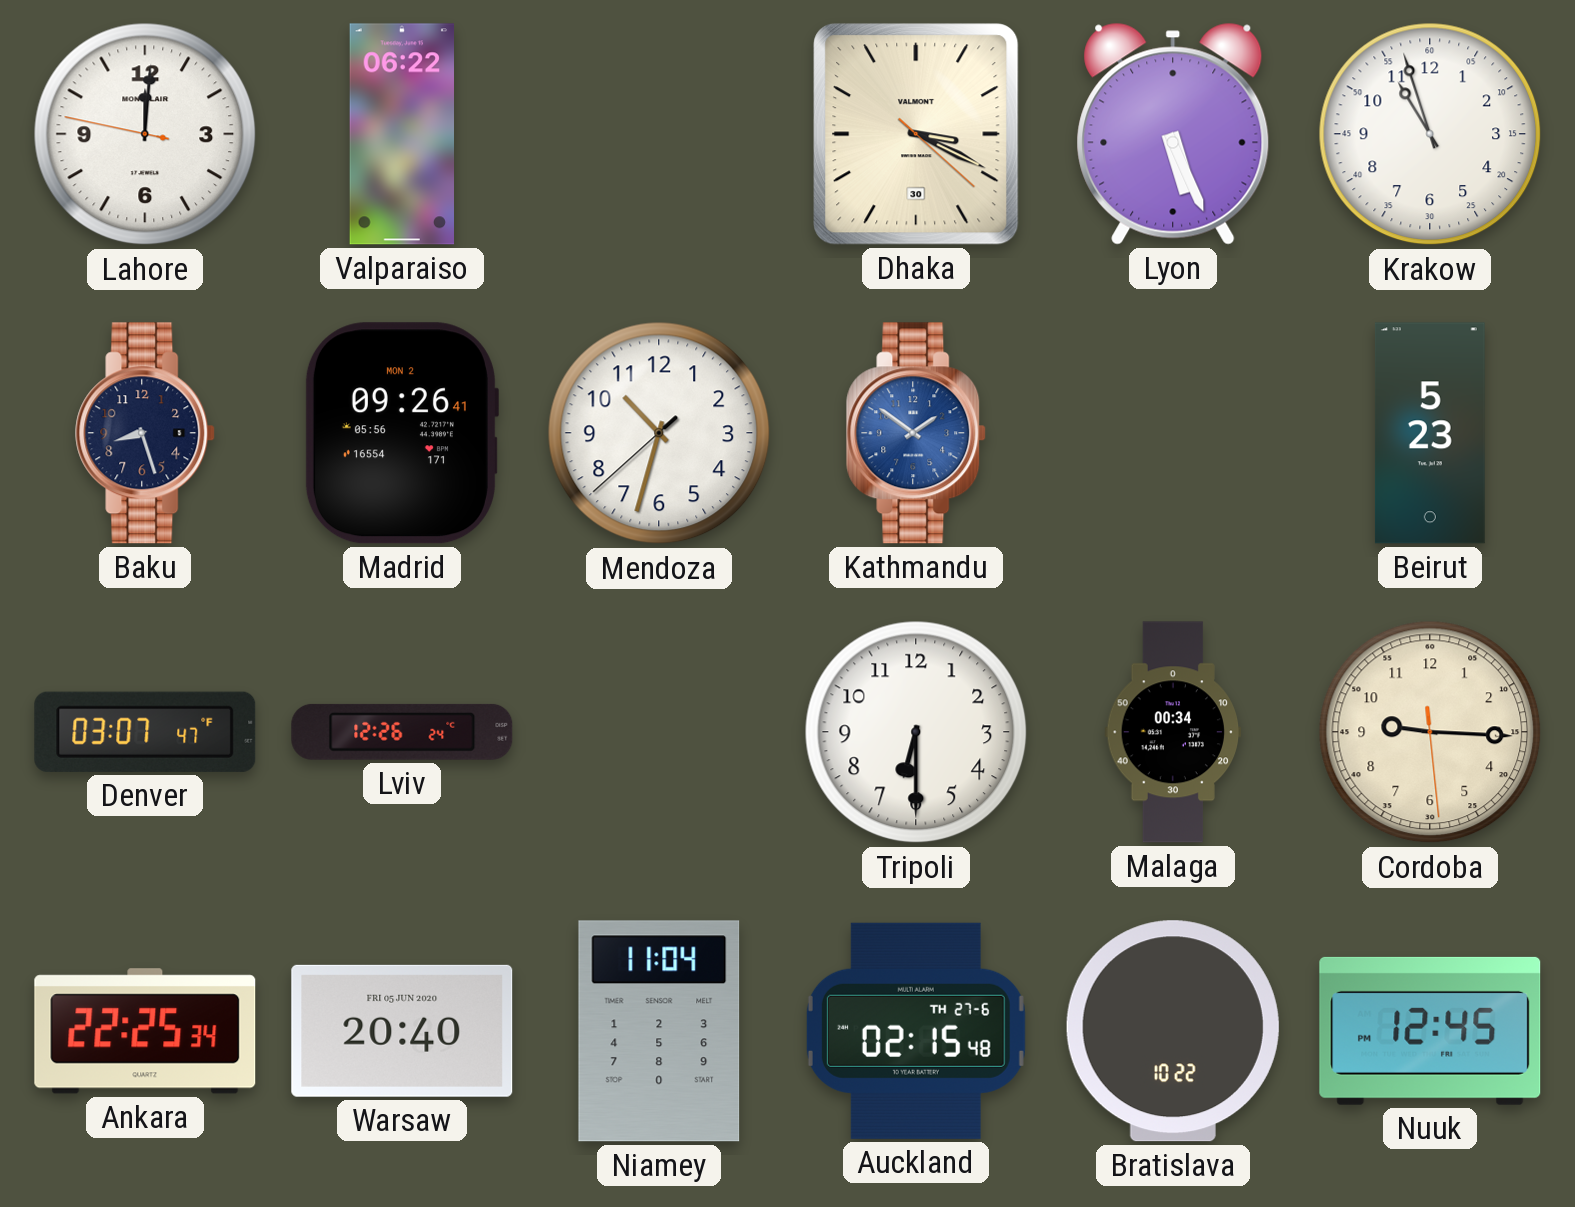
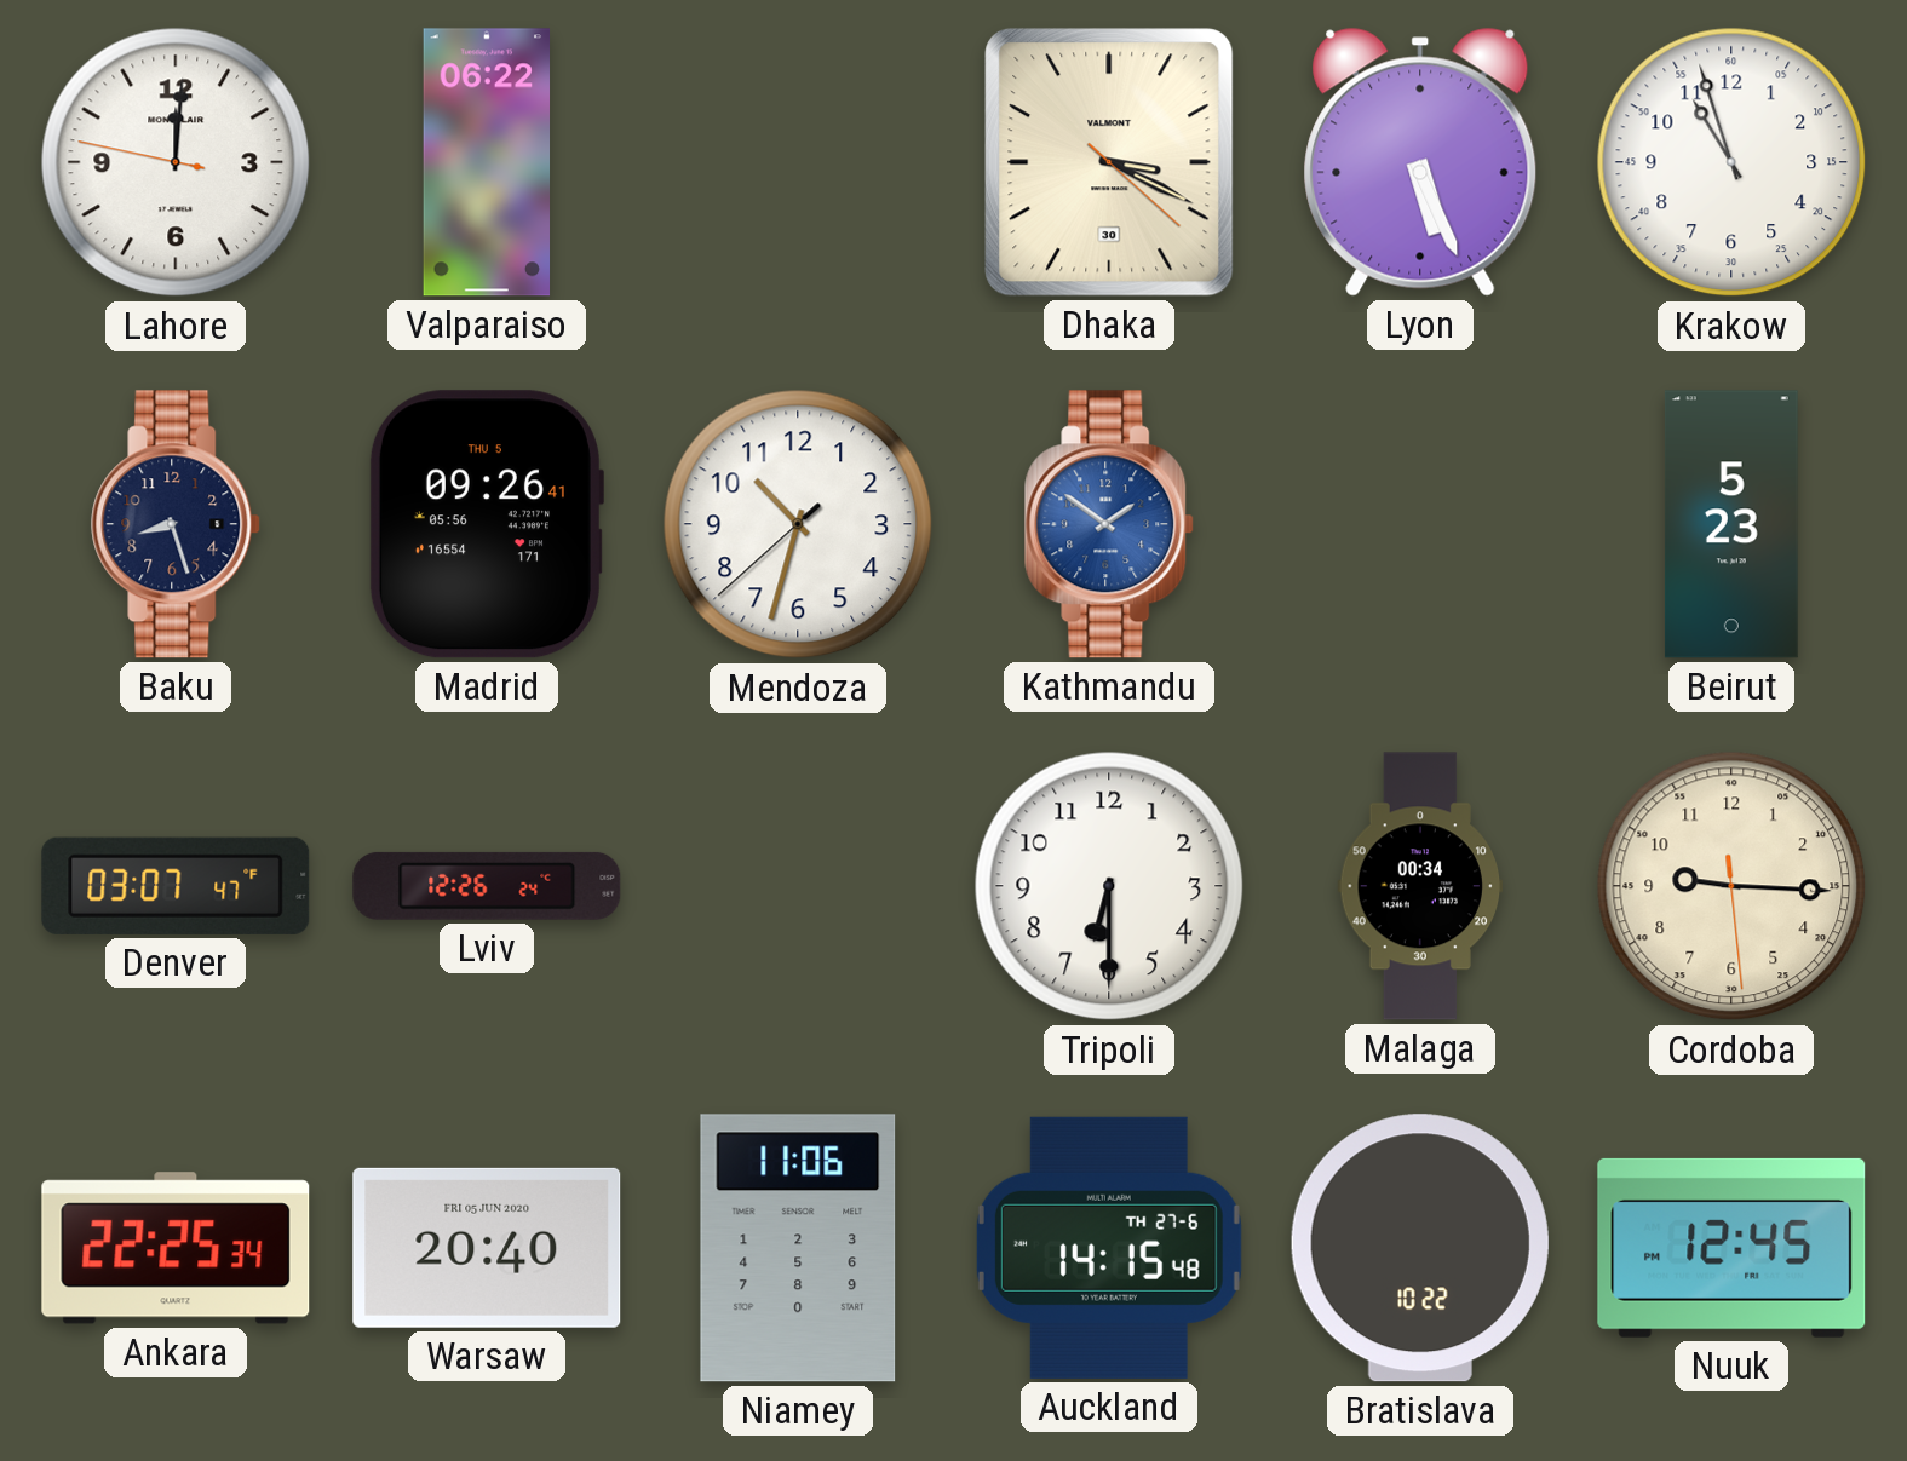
Madrid date: MON 2 -> THU 5
Niamey: 11:04 -> 11:06
Auckland: 02:15 -> 14:15
